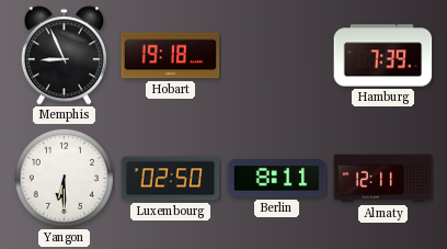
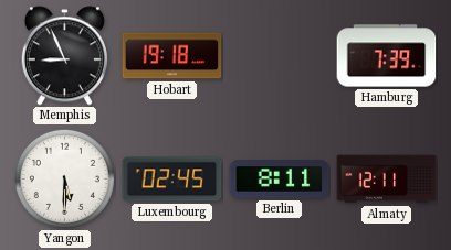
Yangon: 6:30 -> 5:30
Luxembourg: 02:50 -> 02:45
